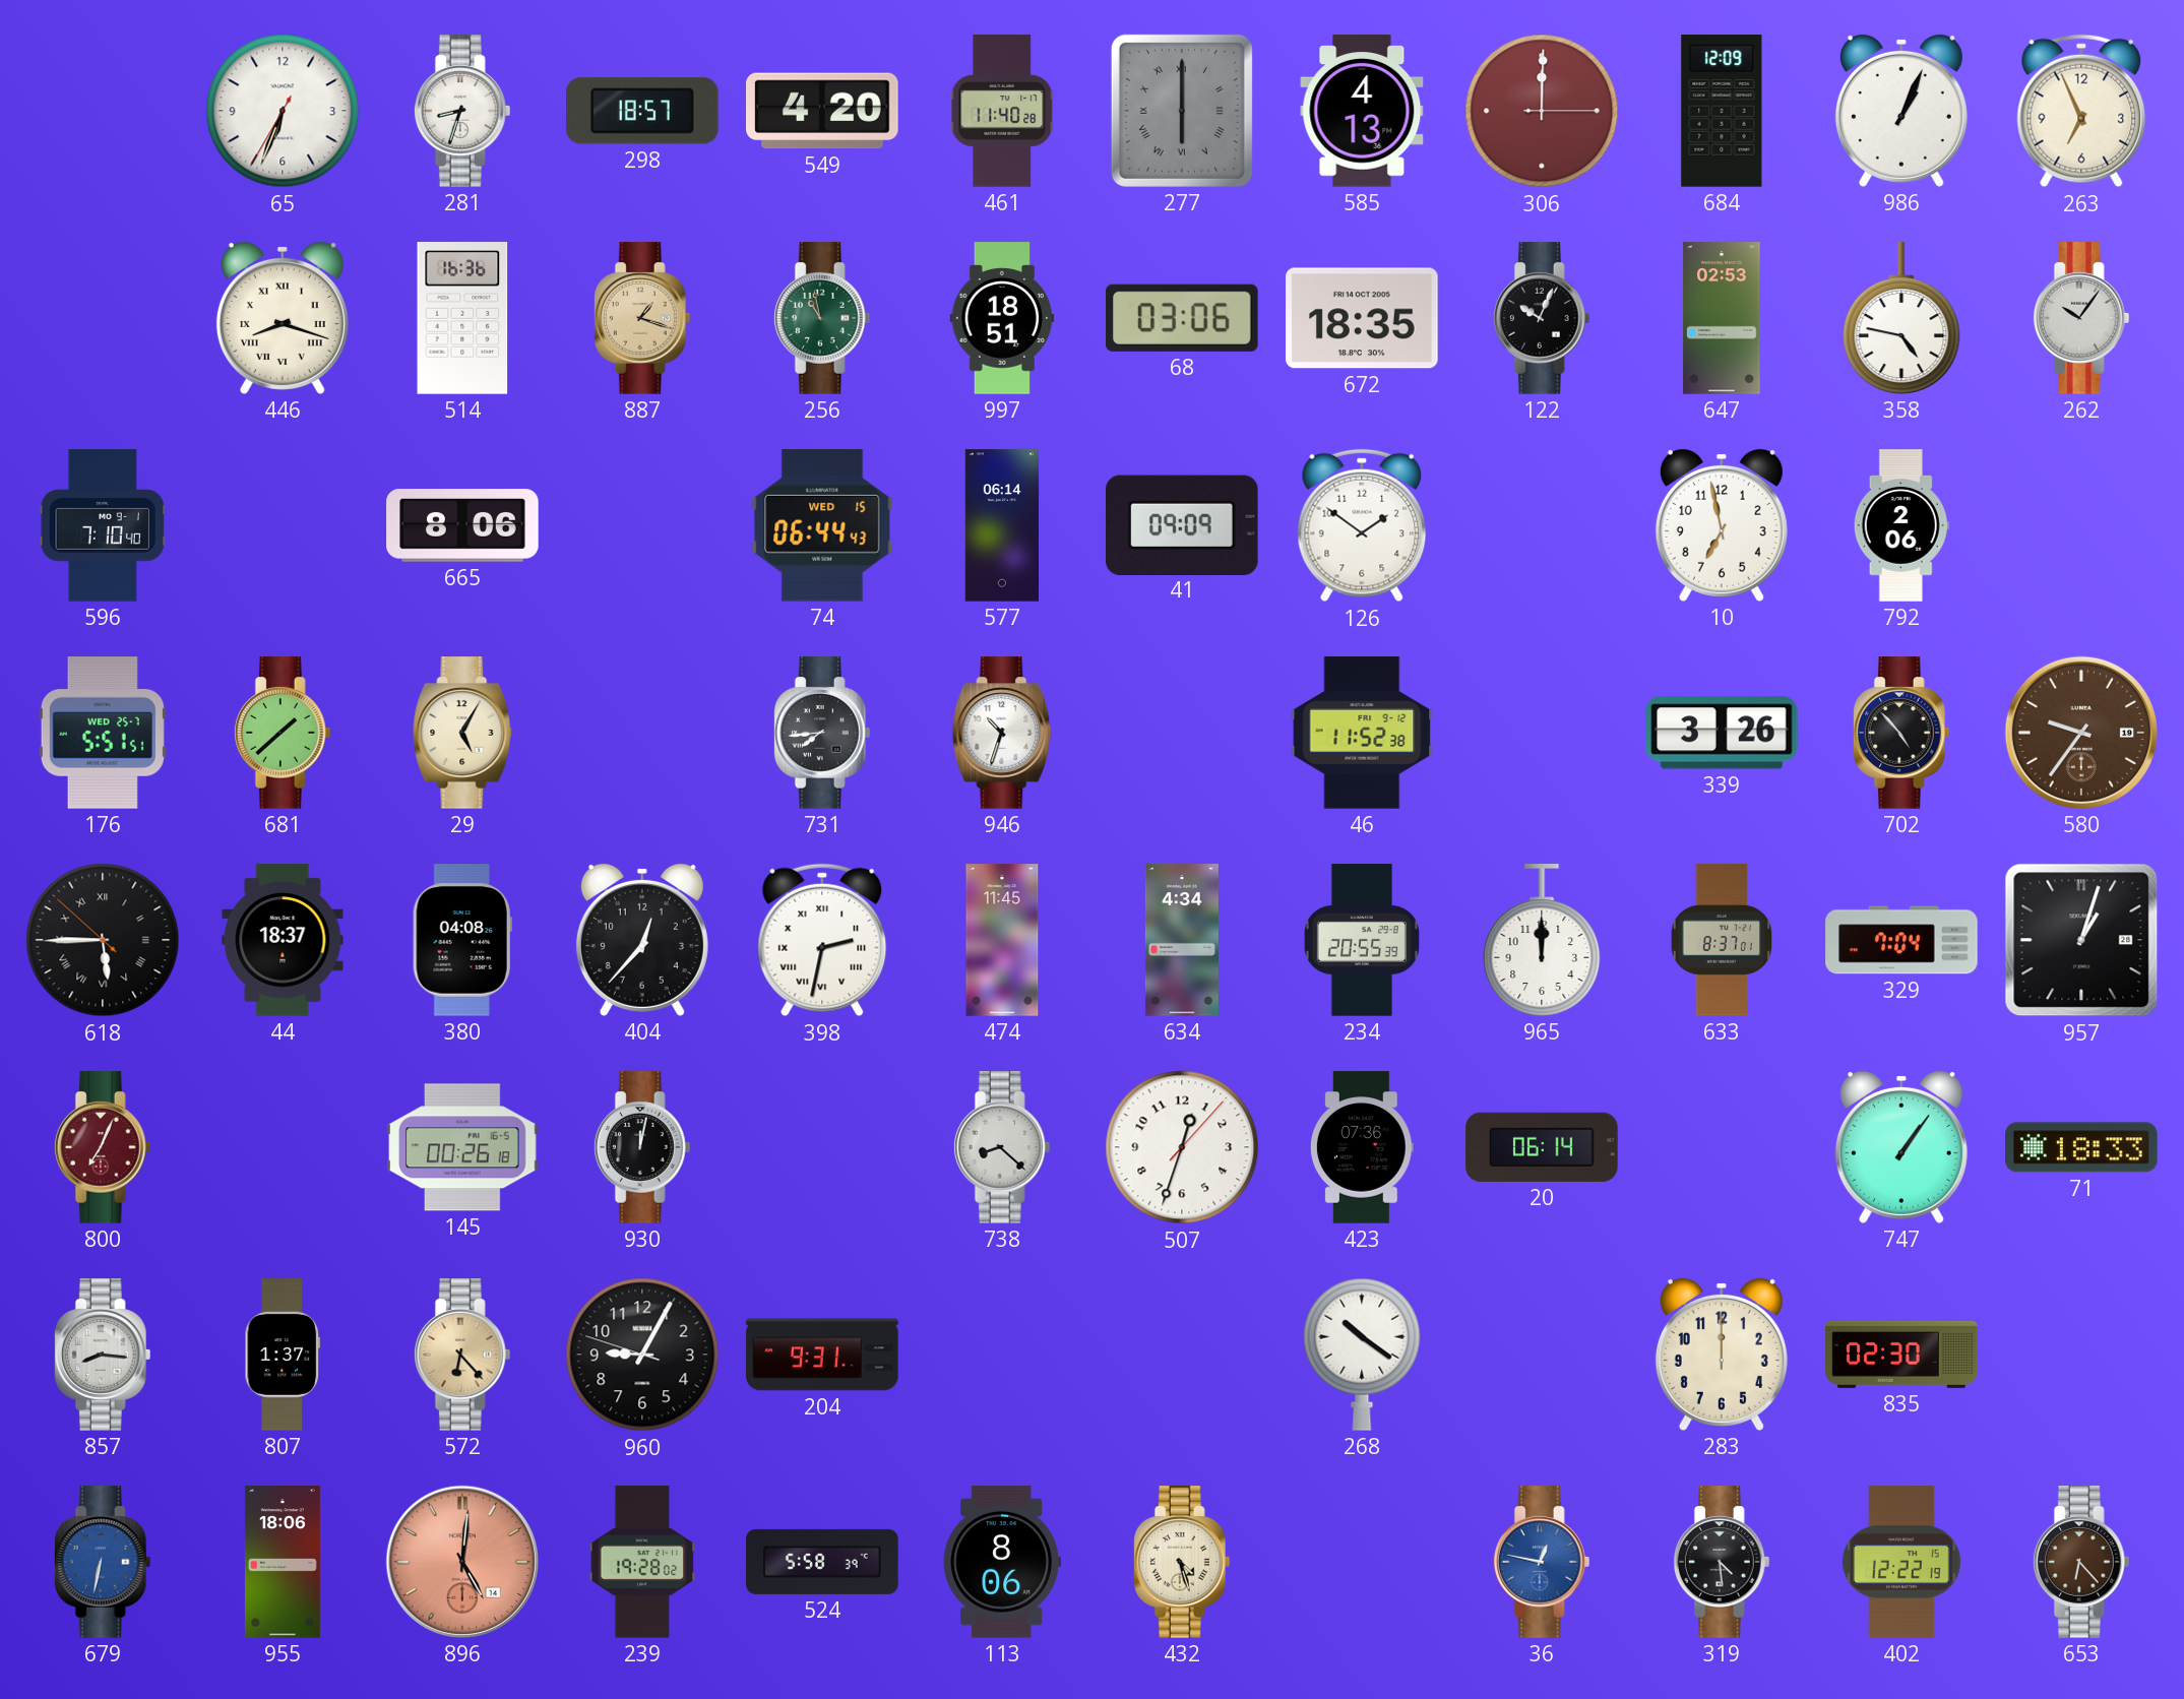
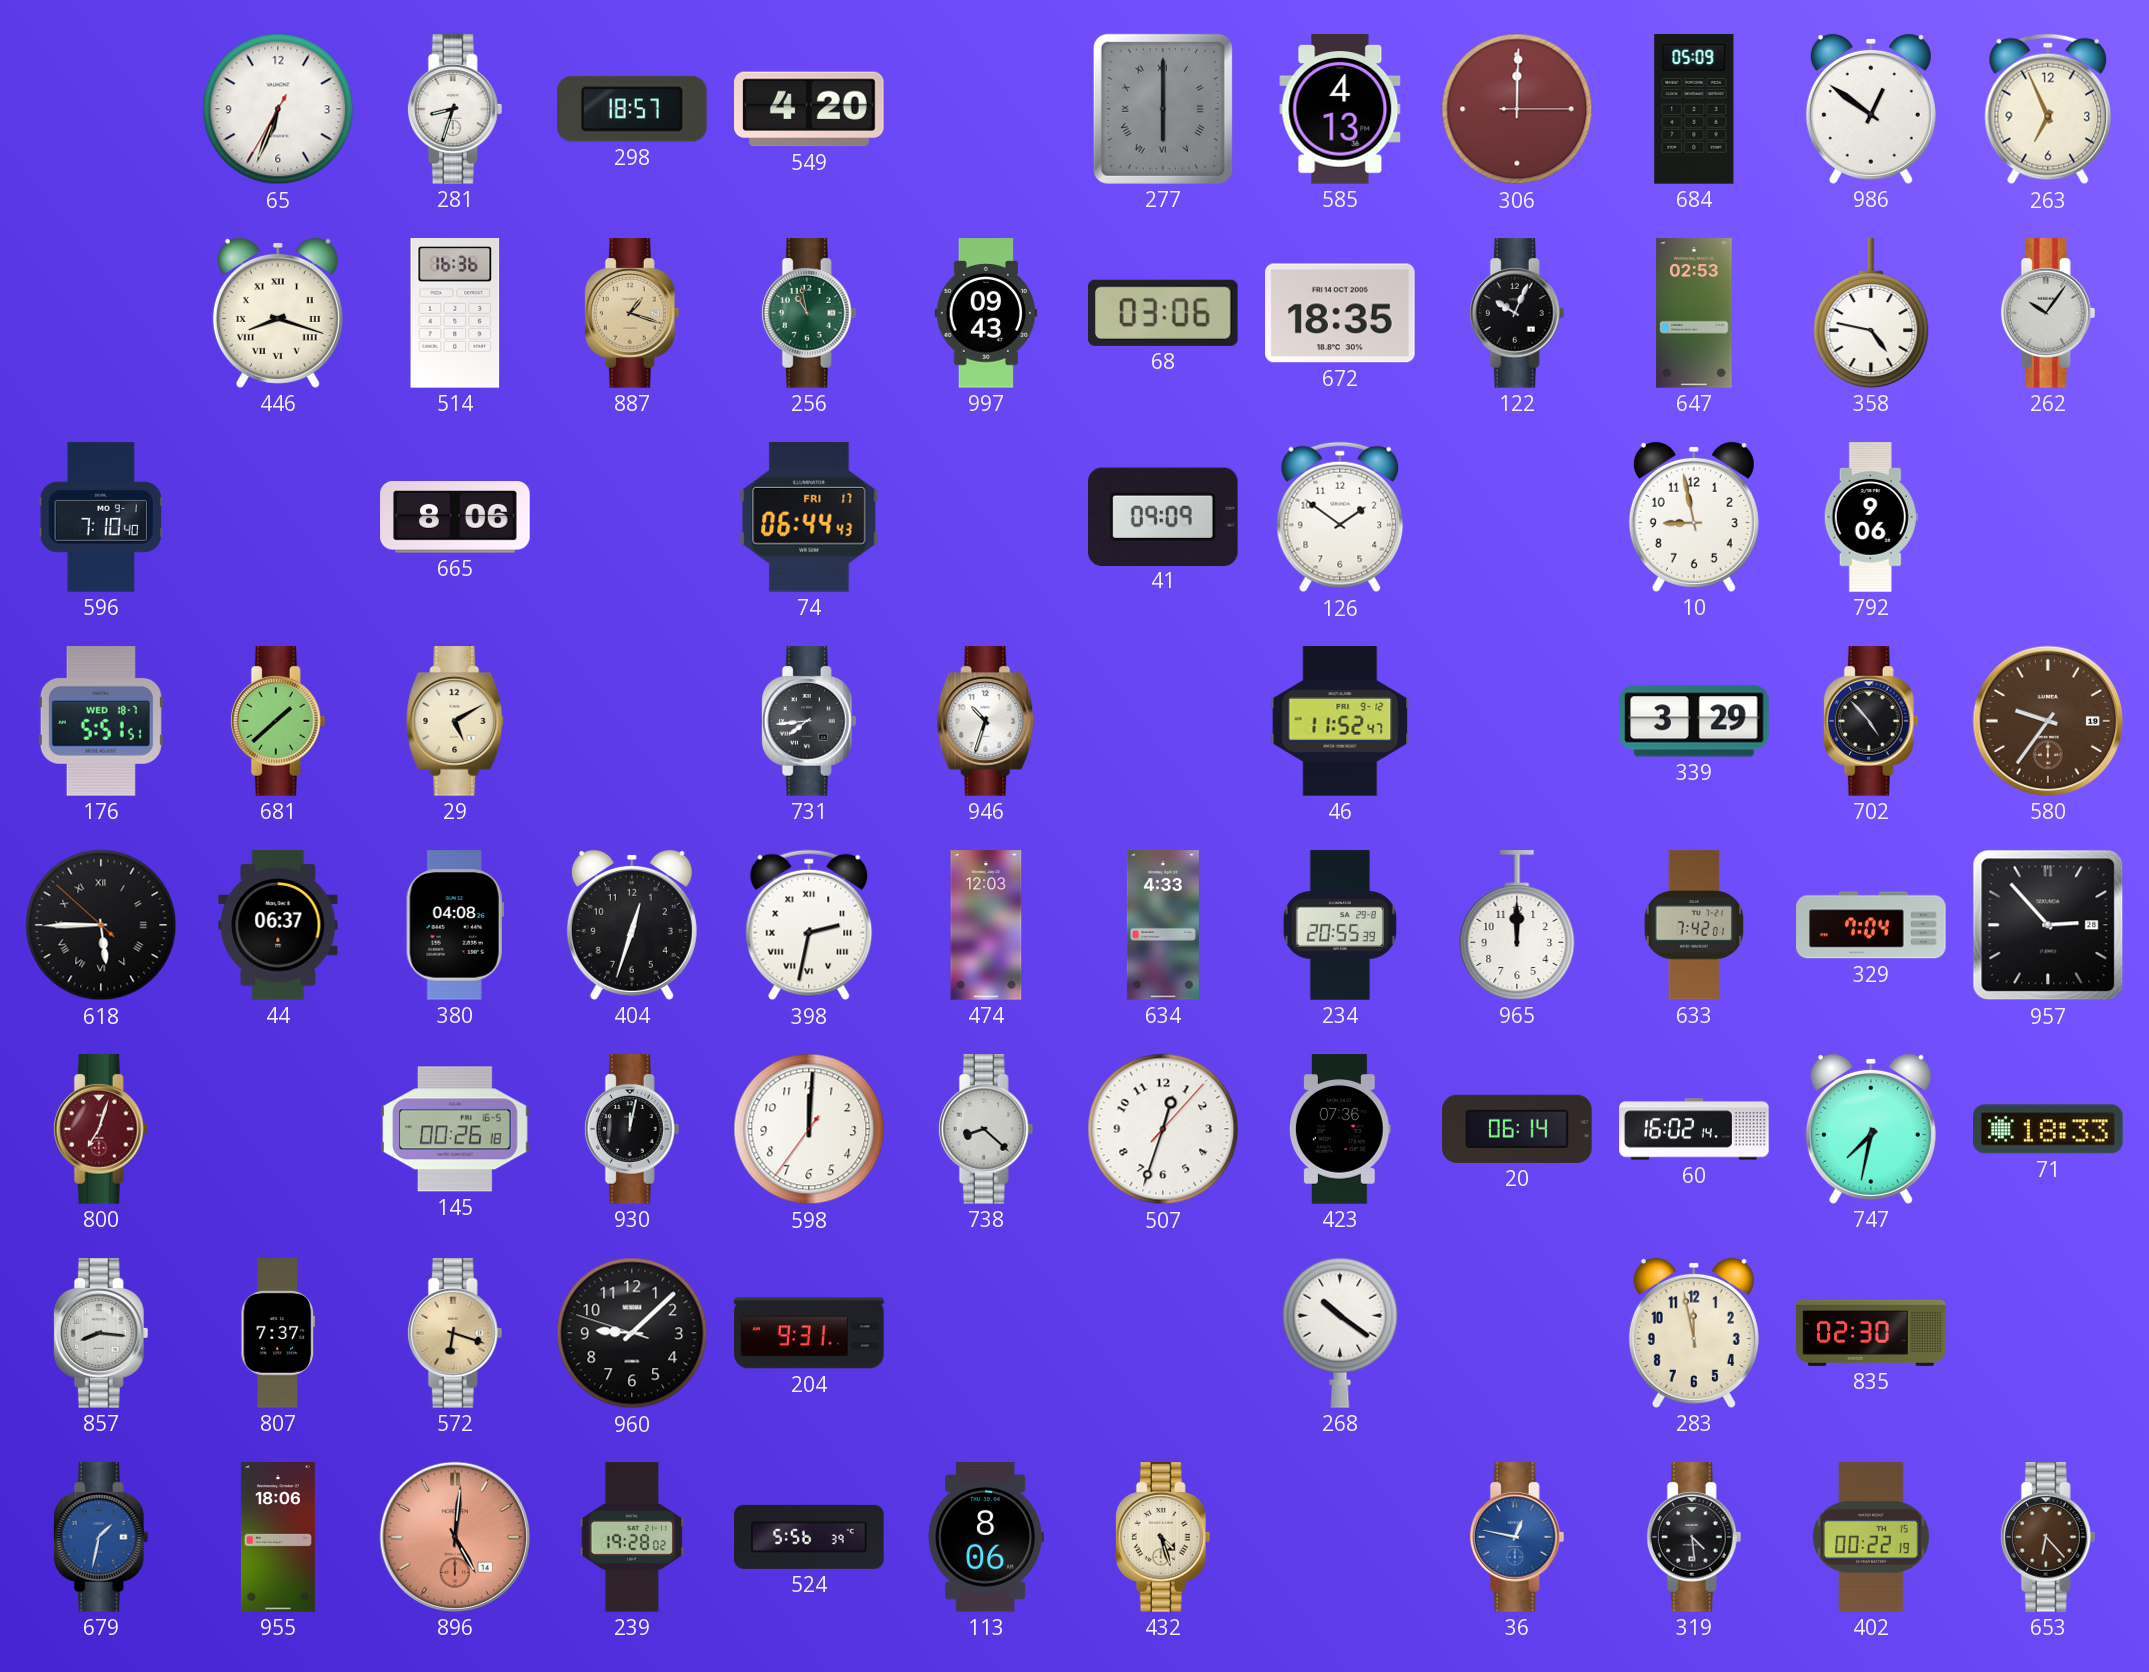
461: 11:40 -> none
684: 12:09 -> 05:09
986: 1:04 -> 12:51
997: 18:51 -> 09:43
74 date: WED 15 -> FRI 17
577: 06:14 -> none
10: 6:58 -> 8:58
792: 2:06 -> 9:06
176 date: WED 25-7 -> WED 18-7
29: 5:05 -> 5:10
46: 11:52:38 -> 11:52:47
339: 3:26 -> 3:29
44: 18:37 -> 06:37
404: 12:37 -> 12:33
474: 11:45 -> 12:03
634: 4:34 -> 4:33
633: 8:37 -> 7:42
957: 1:03 -> 2:53
800: 7:04 -> 7:03
598: none -> 12:00
60: none -> 16:02
747: 1:06 -> 7:32
807: 1:37 -> 7:37
572: 6:23 -> 6:18
960: 9:04 -> 9:07
283: 12:00 -> 11:58
679: 6:32 -> 1:32
524: 5:58 -> 5:56
402: 12:22 -> 00:22
